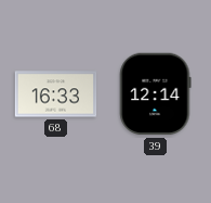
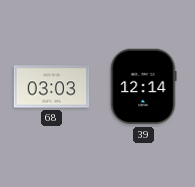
68: 16:33 -> 03:03
